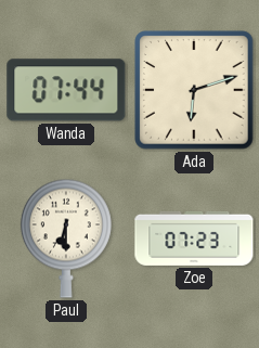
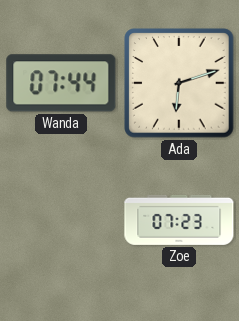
Paul: 6:30 -> none
